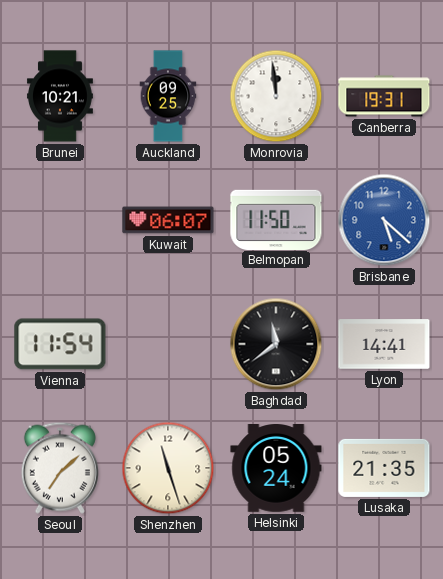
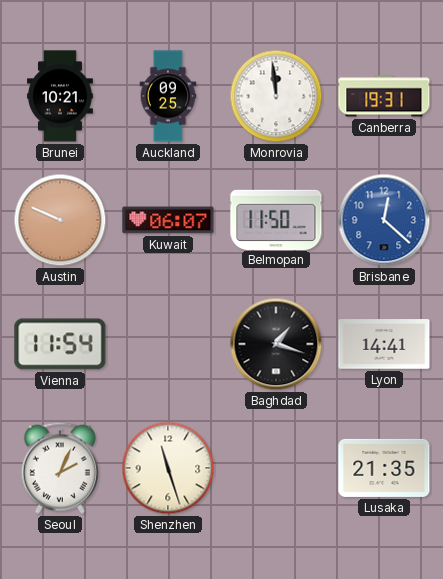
Austin: none -> 9:49
Brisbane: 5:22 -> 12:22
Baghdad: 11:39 -> 1:18
Seoul: 7:08 -> 2:04
Helsinki: 05:24 -> none
